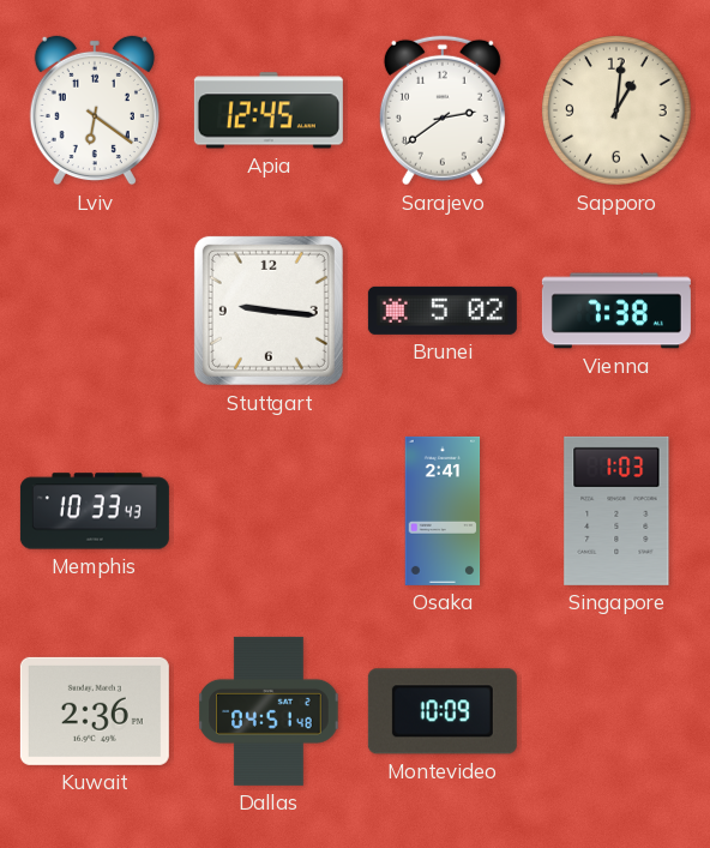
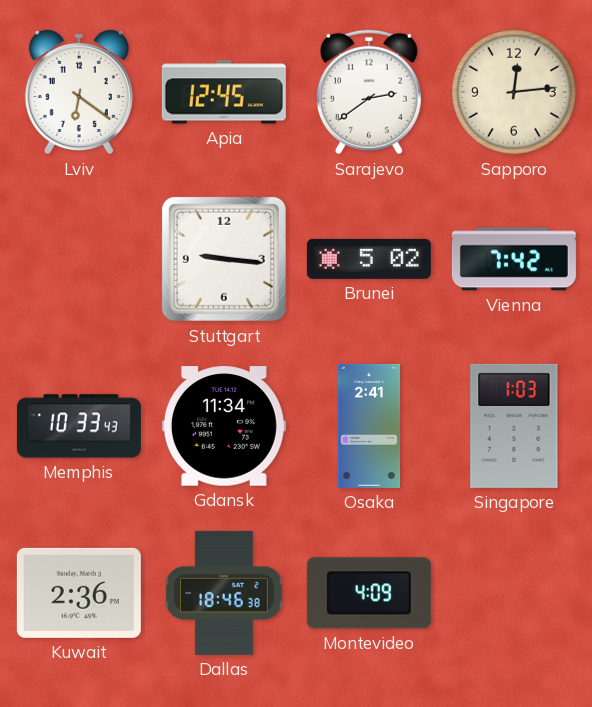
Sapporo: 1:01 -> 12:14
Vienna: 7:38 -> 7:42
Gdansk: none -> 11:34
Dallas: 04:51 -> 18:46
Montevideo: 10:09 -> 4:09
